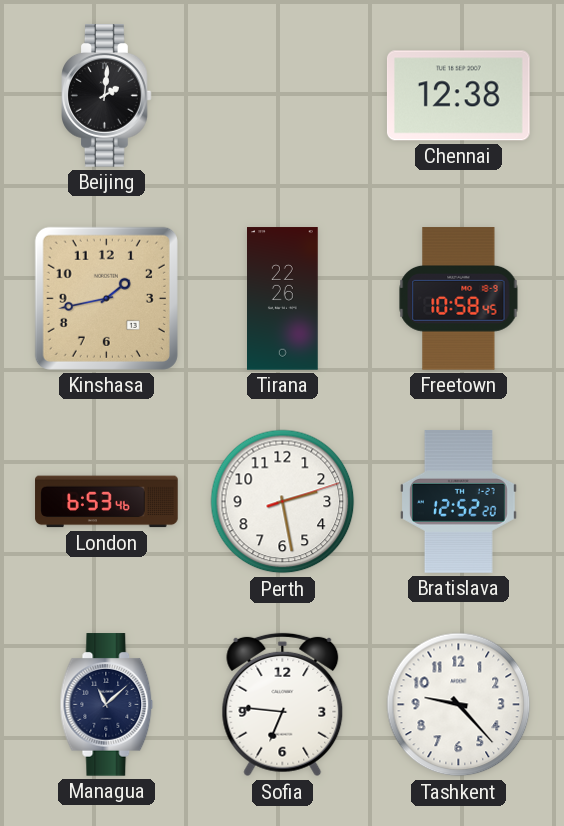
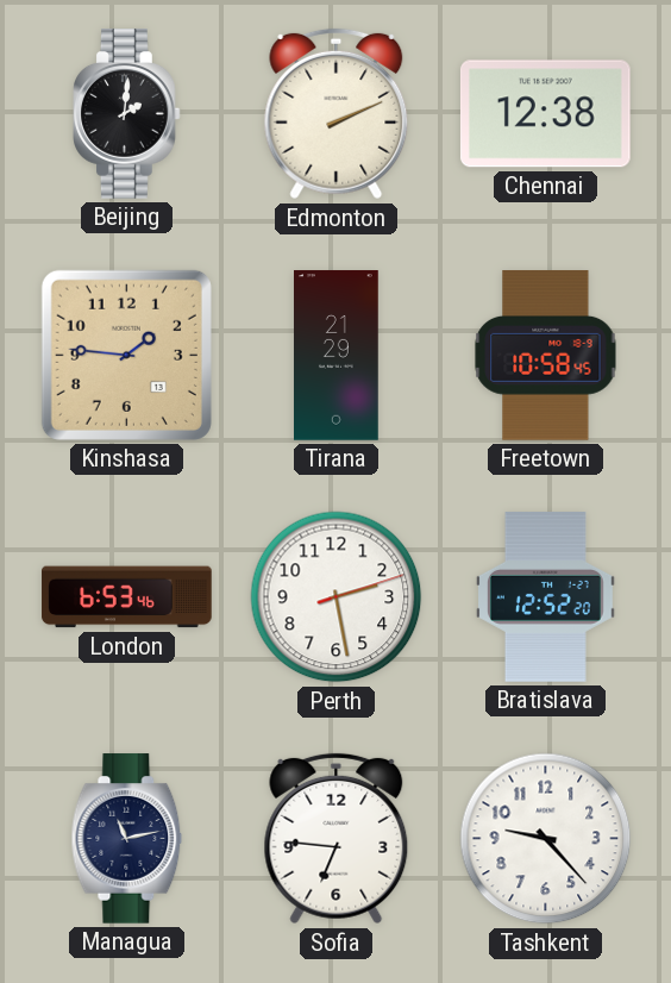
Edmonton: none -> 2:11
Kinshasa: 1:43 -> 1:46
Tirana: 22:26 -> 21:29
Managua: 11:08 -> 11:13
